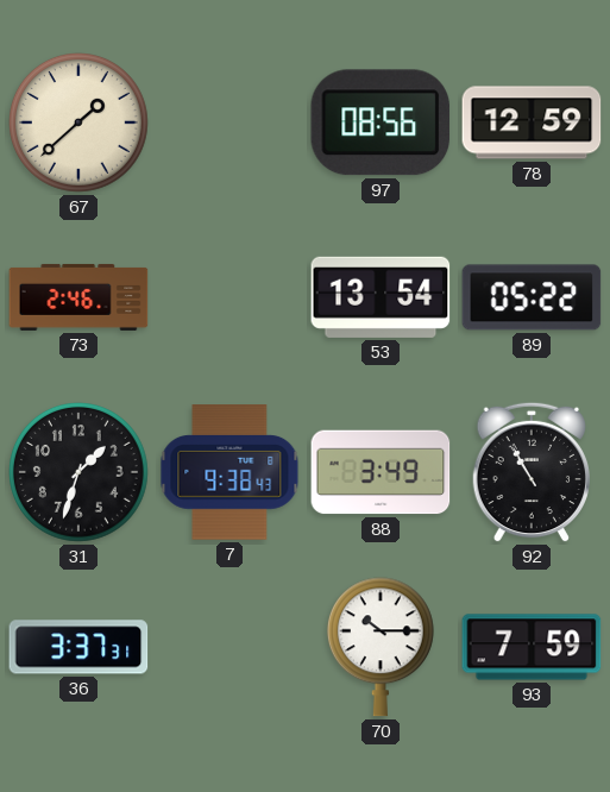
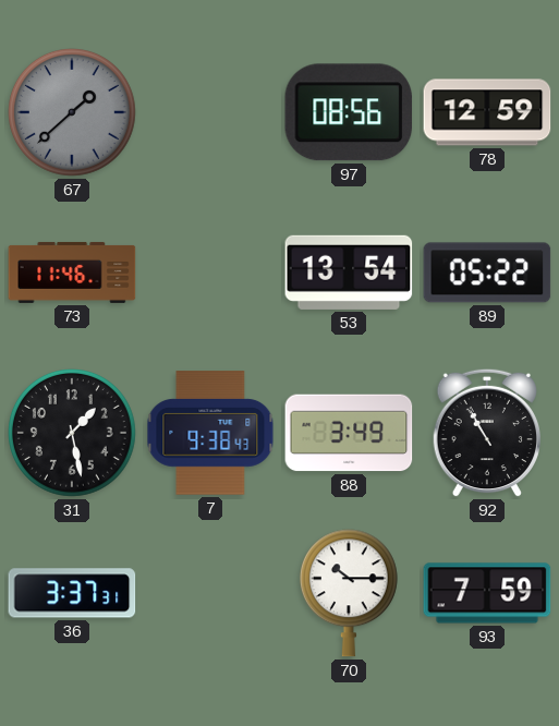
67 dial: cream -> grey
73: 2:46 -> 11:46
31: 1:33 -> 1:28
